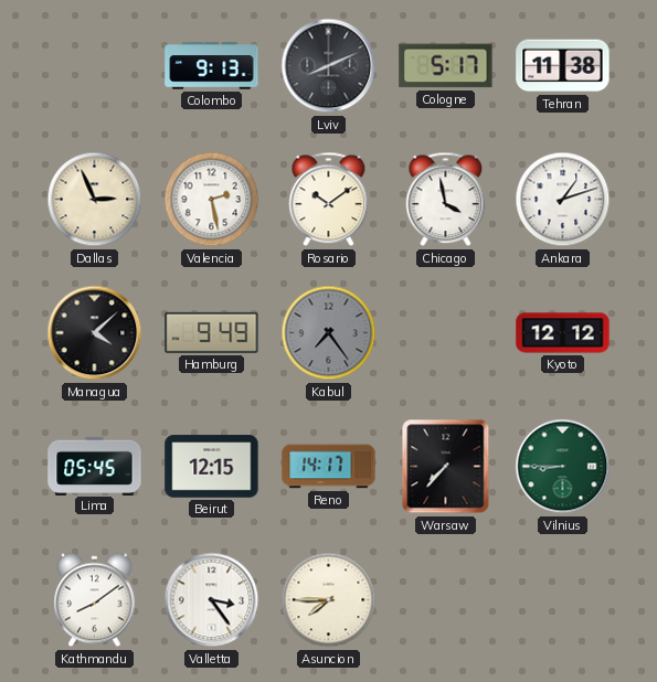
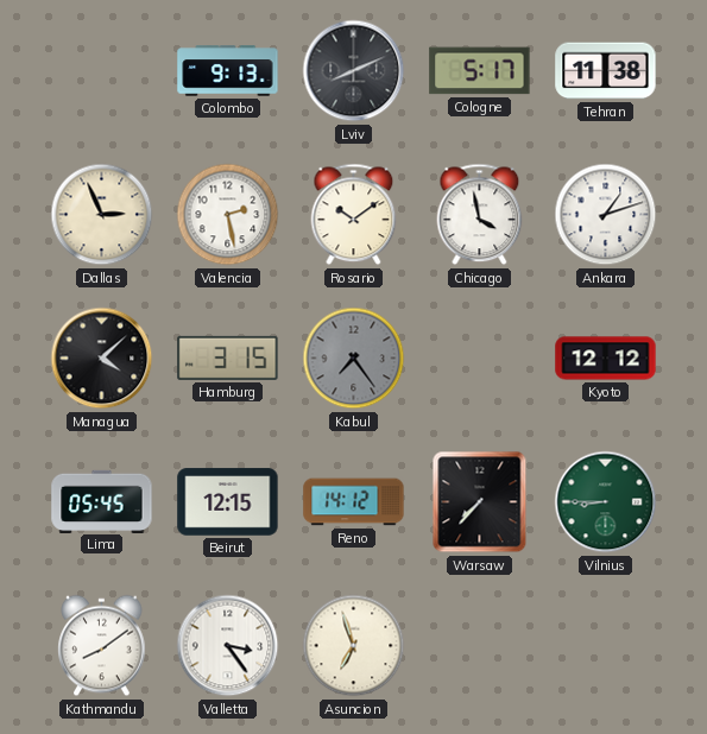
Hamburg: 9:49 -> 3:15
Reno: 14:17 -> 14:12
Asuncion: 7:45 -> 6:57
